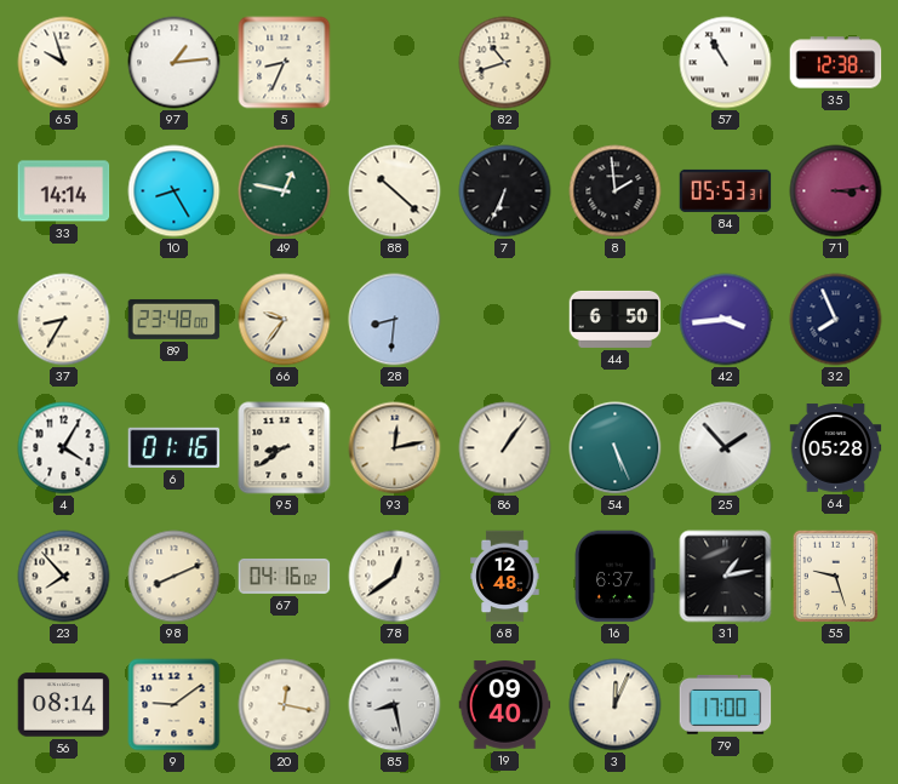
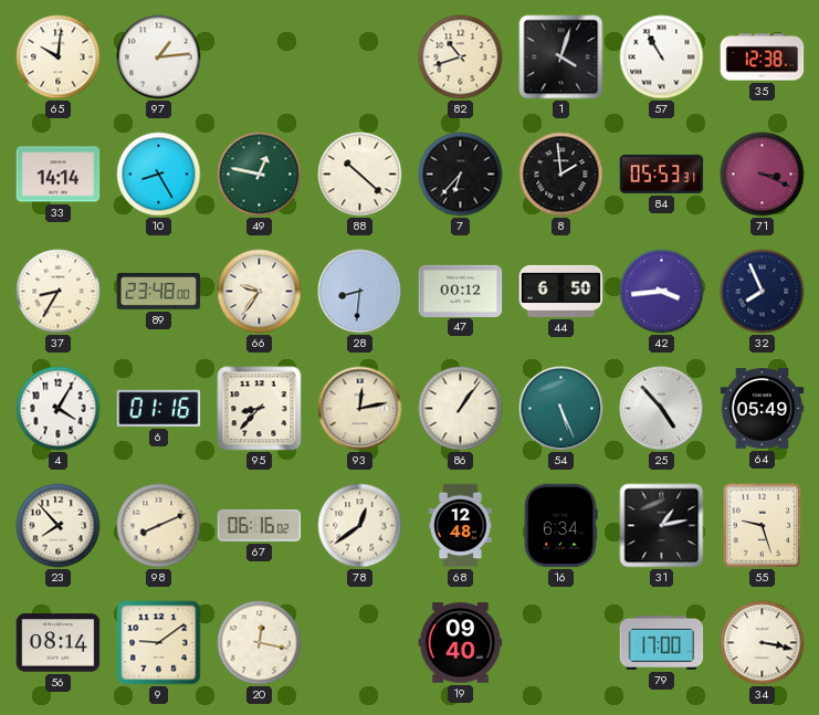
65: 9:57 -> 10:01
5: 8:34 -> none
1: none -> 4:03
7: 6:34 -> 6:37
71: 3:14 -> 3:19
47: none -> 00:12
95: 8:39 -> 8:37
25: 1:53 -> 4:53
64: 05:28 -> 05:49
67: 04:16 -> 06:16
16: 6:37 -> 6:34
85: 8:28 -> none
3: 12:04 -> none
34: none -> 3:17
